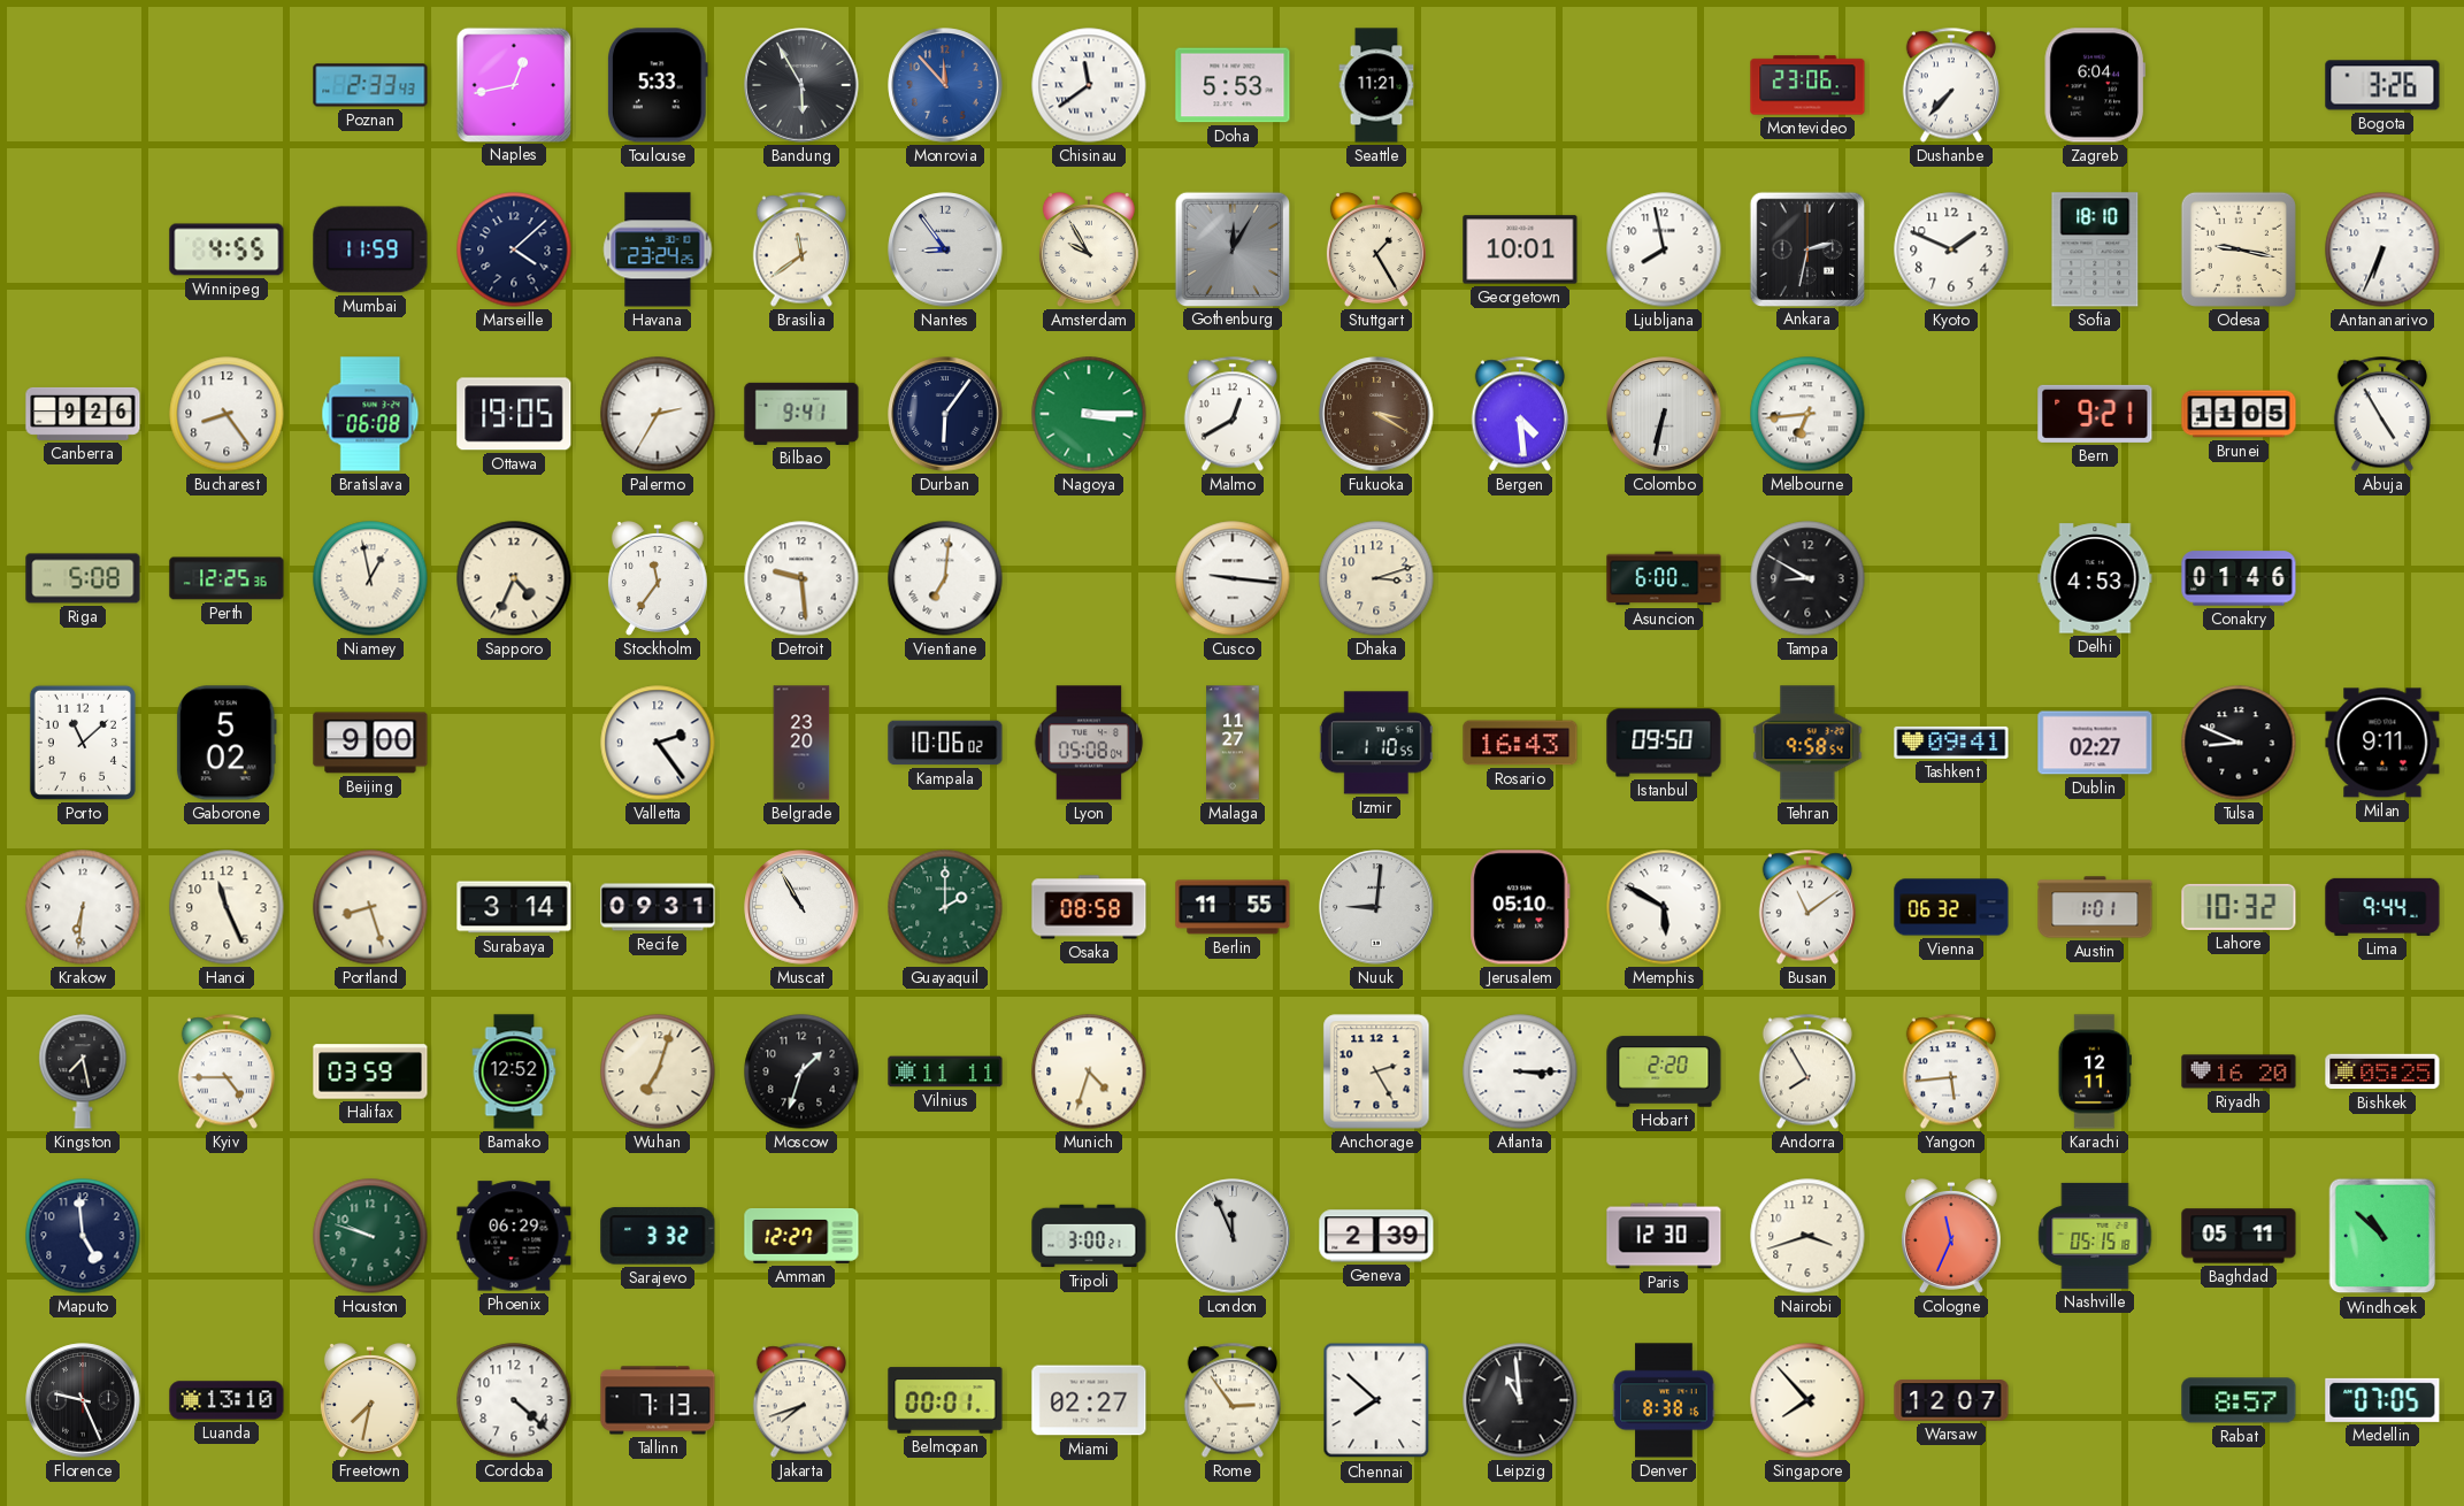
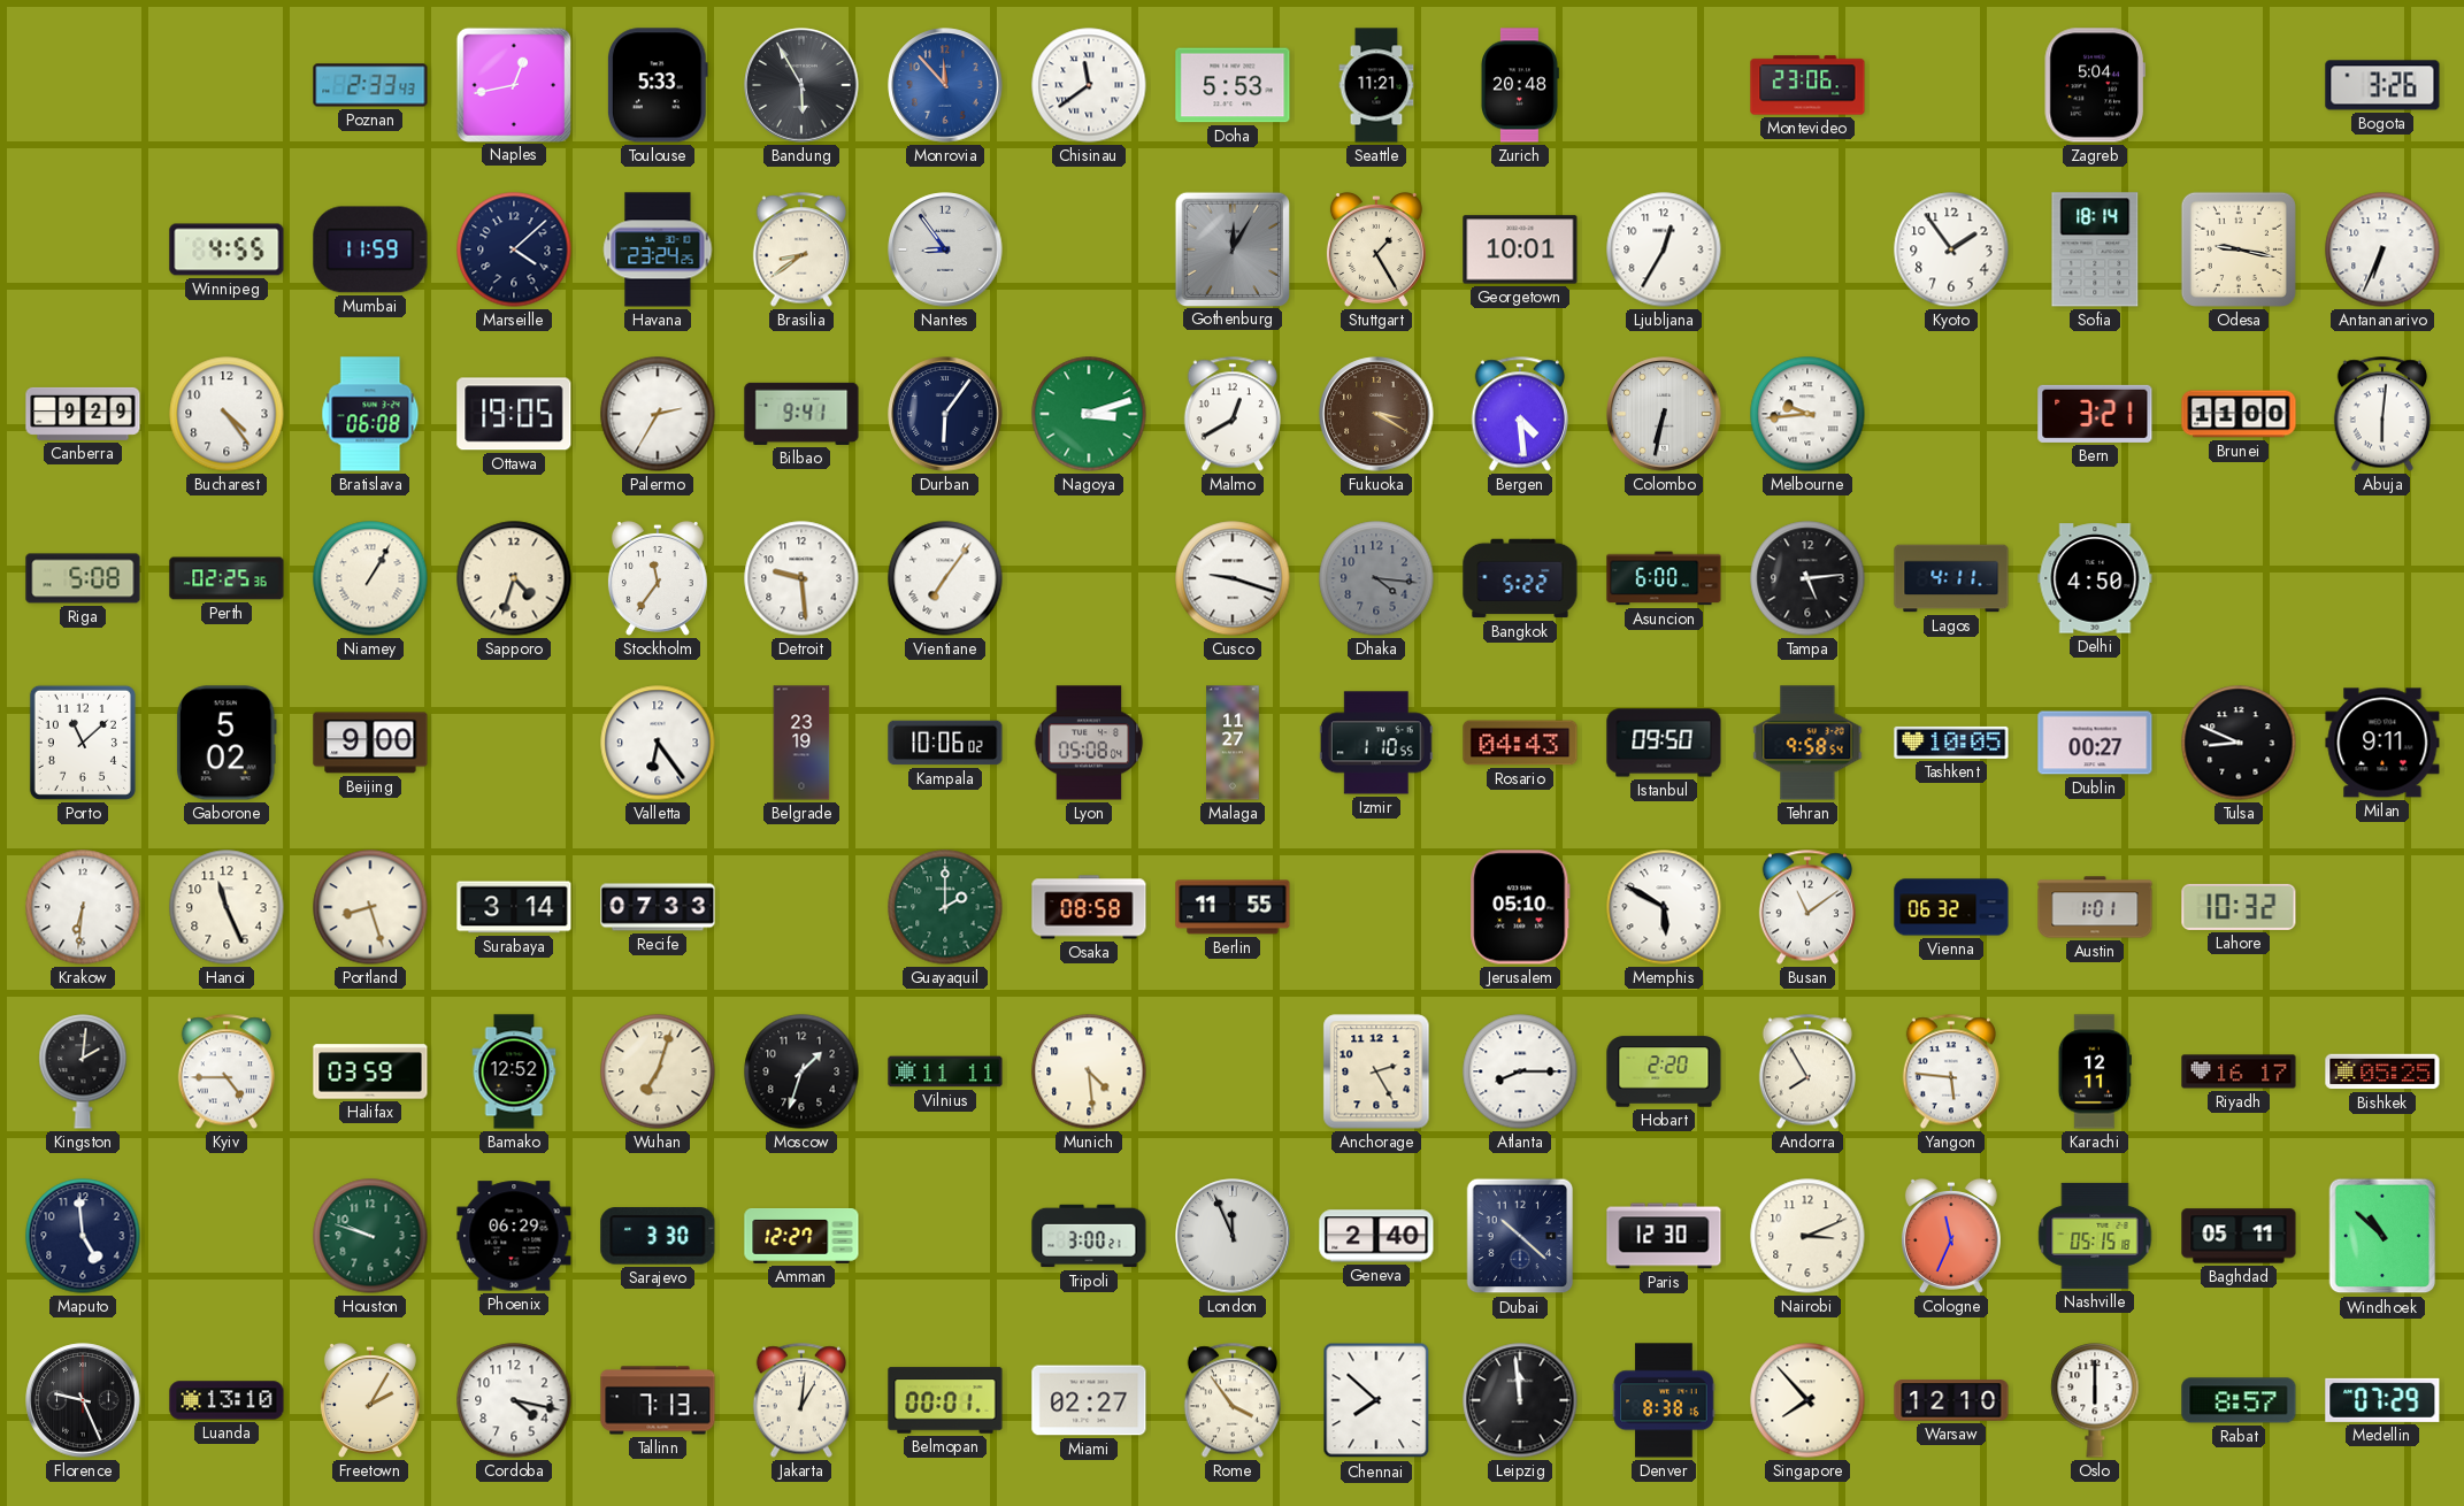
Zurich: none -> 20:48
Dushanbe: 7:37 -> none
Zagreb: 6:04 -> 5:04
Brasilia: 11:39 -> 8:39
Amsterdam: 9:55 -> none
Ljubljana: 7:58 -> 12:35
Ankara: 2:32 -> none
Kyoto: 1:49 -> 1:54
Sofia: 18:10 -> 18:14
Canberra: 9:26 -> 9:29
Bucharest: 8:24 -> 4:24
Nagoya: 3:15 -> 3:12
Melbourne: 6:44 -> 9:44
Bern: 9:21 -> 3:21
Brunei: 11:05 -> 11:00
Abuja: 4:55 -> 6:01
Perth: 12:25 -> 02:25
Niamey: 12:58 -> 1:05
Sapporo: 4:34 -> 4:33
Vientiane: 7:01 -> 7:06
Cusco: 9:16 -> 9:18
Dhaka: 3:12 -> 4:16
Dhaka dial: cream -> grey
Bangkok: none -> 5:22
Tampa: 8:50 -> 5:14
Lagos: none -> 4:11
Delhi: 4:53 -> 4:50
Conakry: 01:46 -> none
Valletta: 2:24 -> 6:24
Belgrade: 23:20 -> 23:19
Rosario: 16:43 -> 04:43
Tashkent: 09:41 -> 10:05
Dublin: 02:27 -> 00:27
Recife: 09:31 -> 07:33
Muscat: 10:55 -> none
Nuuk: 9:01 -> none
Lima: 9:44 -> none
Kingston: 7:28 -> 2:01
Munich: 4:33 -> 4:29
Atlanta: 3:15 -> 8:15
Yangon: 5:44 -> 5:46
Riyadh: 16:20 -> 16:17
Sarajevo: 3:32 -> 3:30
Geneva: 2:39 -> 2:40
Dubai: none -> 10:22
Nairobi: 3:42 -> 3:11
Freetown: 7:32 -> 2:05
Cordoba: 4:22 -> 4:17
Jakarta: 7:42 -> 1:01
Rome: 2:54 -> 3:54
Leipzig: 10:59 -> 11:59
Warsaw: 12:07 -> 12:10
Oslo: none -> 6:00
Medellin: 07:05 -> 07:29
